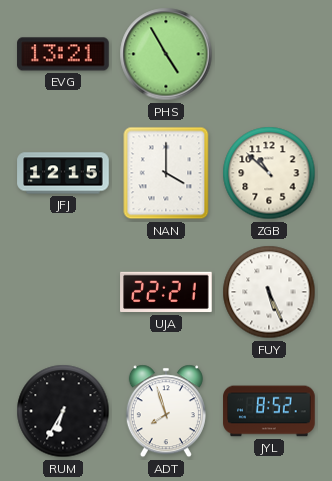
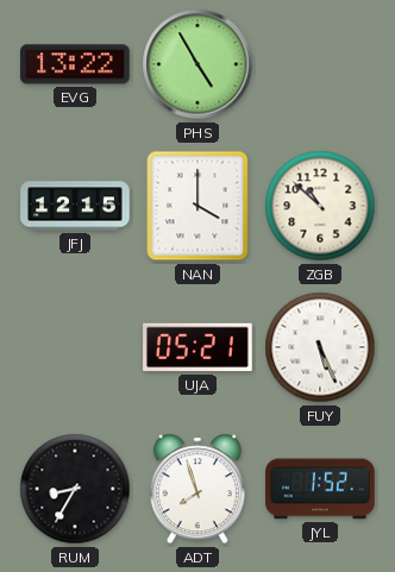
EVG: 13:21 -> 13:22
UJA: 22:21 -> 05:21
RUM: 6:35 -> 8:35
JYL: 8:52 -> 1:52
